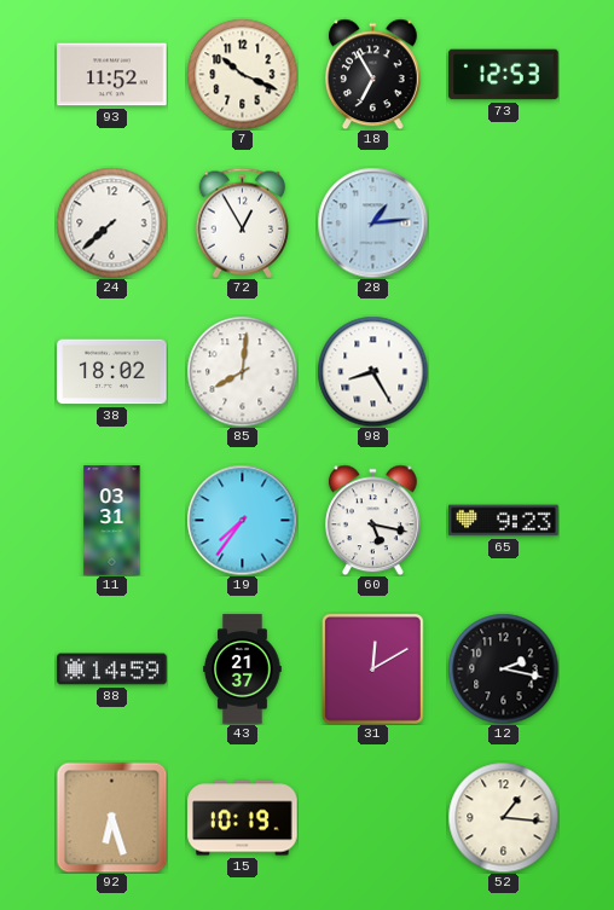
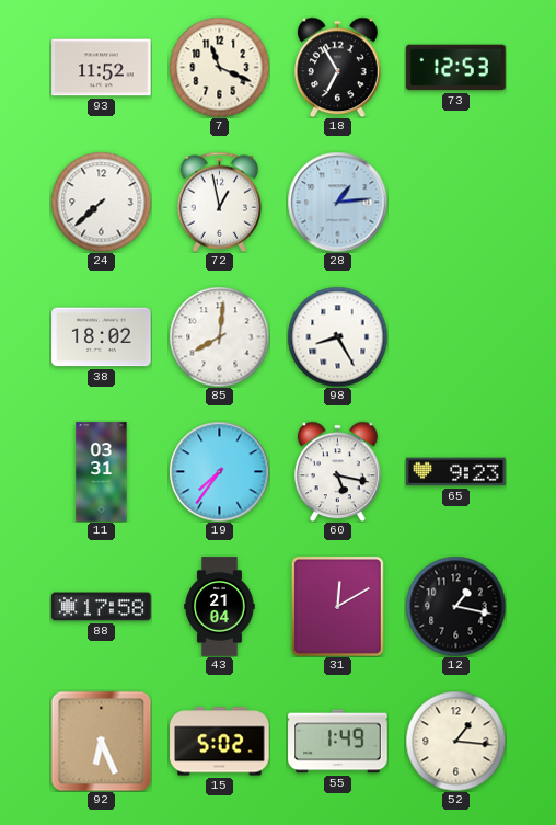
7: 10:19 -> 11:19
72: 12:55 -> 12:58
88: 14:59 -> 17:58
43: 21:37 -> 21:04
12: 2:17 -> 1:17
92: 6:27 -> 6:26
15: 10:19 -> 5:02
55: none -> 1:49
